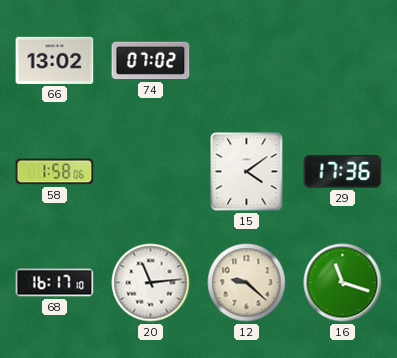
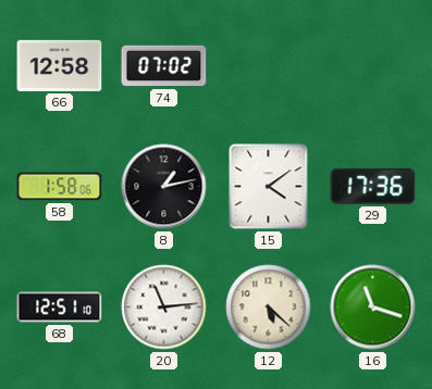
66: 13:02 -> 12:58
8: none -> 1:13
68: 16:17 -> 12:51
12: 9:22 -> 5:22
